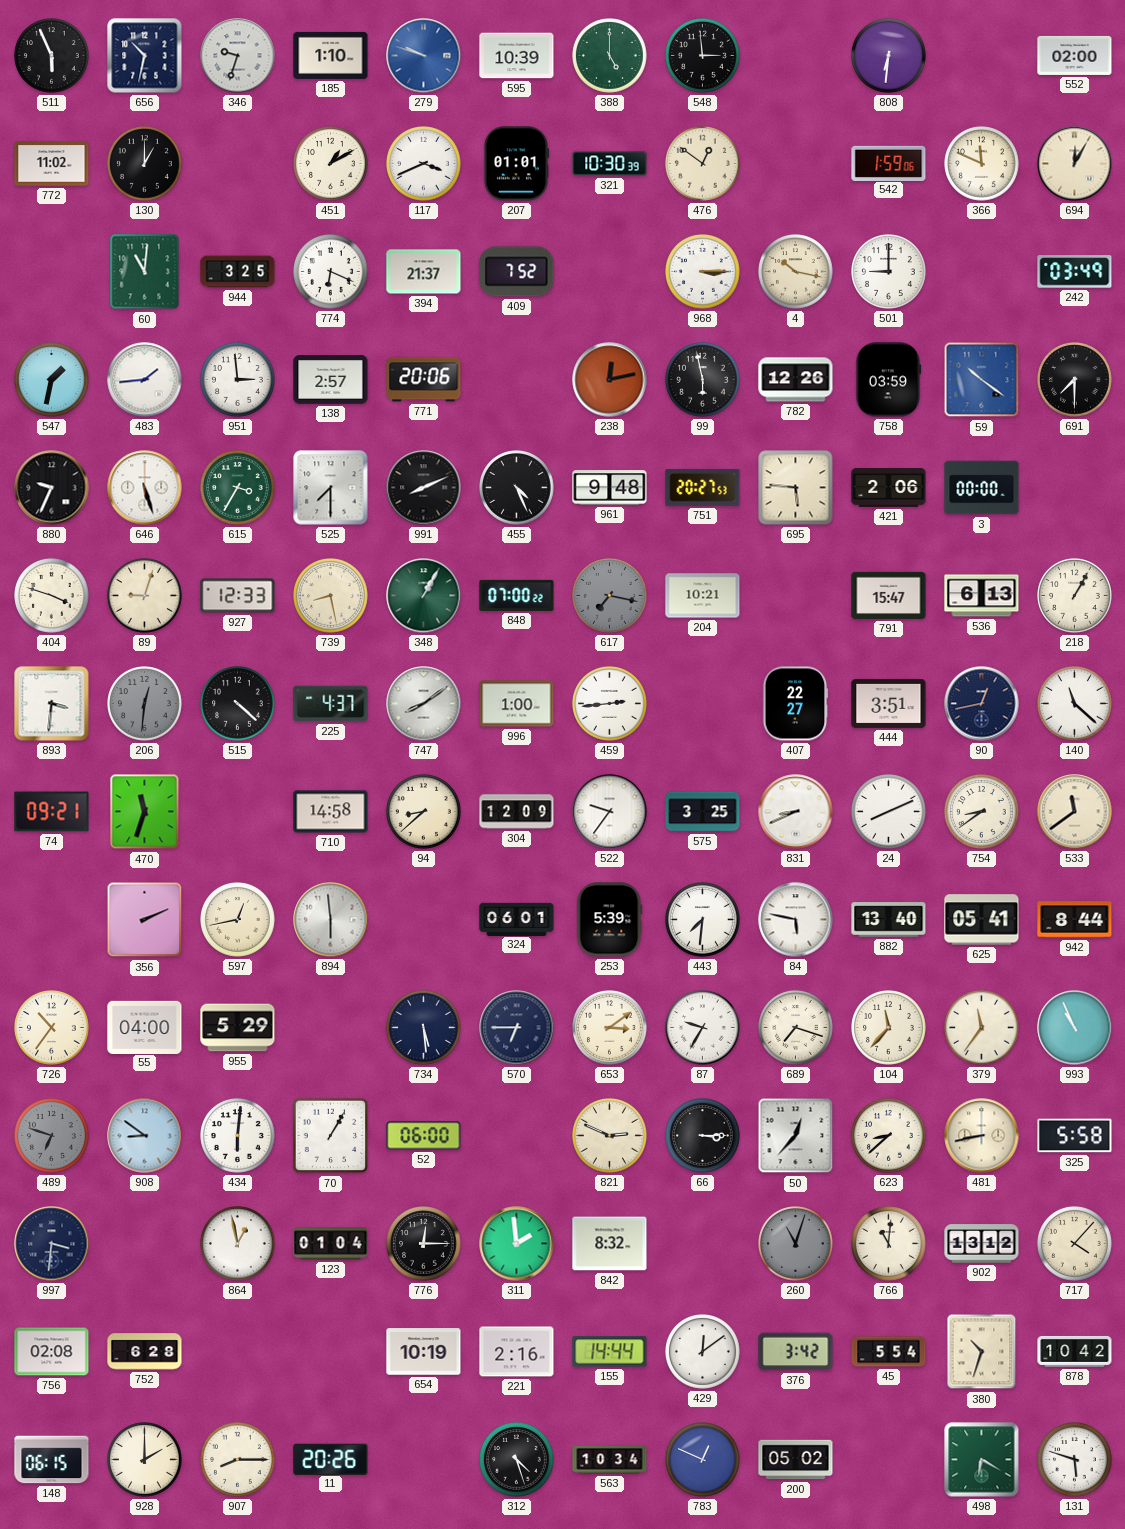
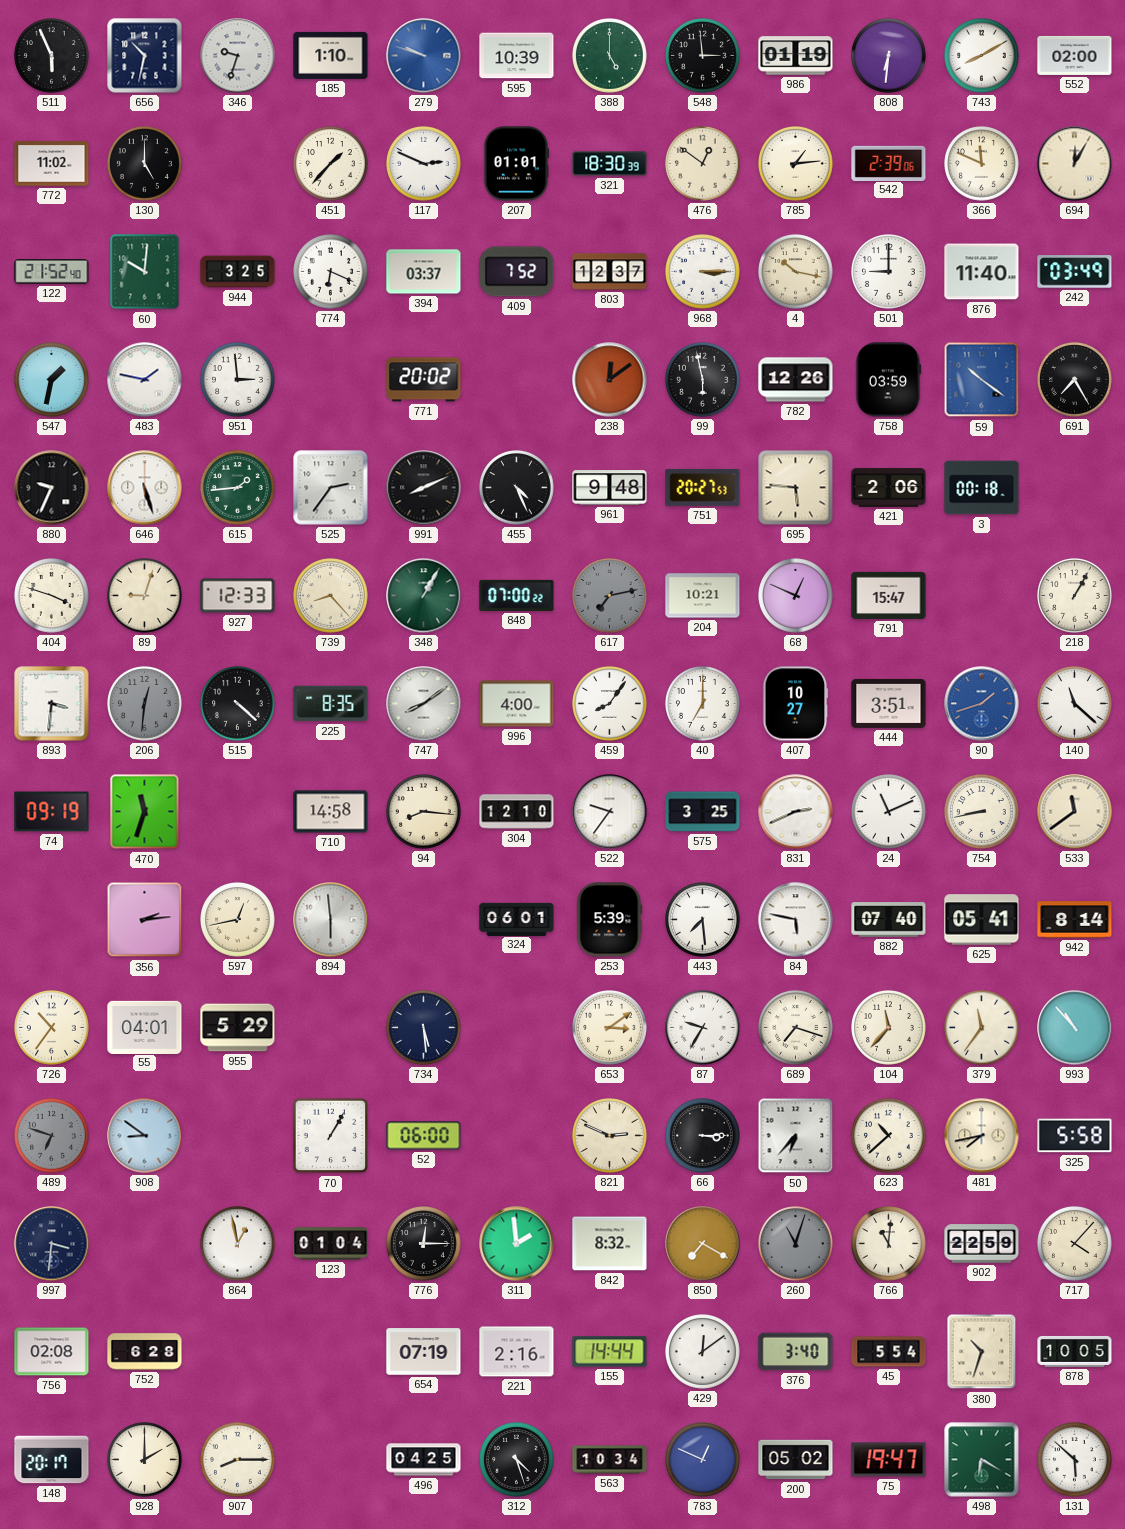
986: none -> 01:19
743: none -> 8:10
130: 1:00 -> 5:00
451: 1:10 -> 1:37
117: 3:41 -> 2:49
321: 10:30 -> 18:30
785: none -> 1:14
542: 1:59 -> 2:39
122: none -> 21:52
60: 11:01 -> 10:01
394: 21:37 -> 03:37
803: none -> 12:37
876: none -> 11:40
483: 1:44 -> 1:47
138: 2:57 -> none
771: 20:06 -> 20:02
238: 12:13 -> 12:09
691: 7:30 -> 7:25
615: 3:35 -> 1:44
525: 7:30 -> 2:36
3: 00:00 -> 00:18
739: 8:28 -> 8:23
617: 7:17 -> 7:13
68: none -> 12:49
536: 6:13 -> none
225: 4:37 -> 8:35
996: 1:00 -> 4:00
459: 2:44 -> 8:06
40: none -> 7:00
407: 22:27 -> 10:27
90: 12:43 -> 1:42
90 dial: navy -> blue
74: 09:21 -> 09:19
94: 8:38 -> 8:16
304: 12:09 -> 12:10
831: 8:41 -> 2:41
24: 8:11 -> 11:11
754: 8:39 -> 8:43
356: 2:11 -> 2:14
443: 7:31 -> 7:29
882: 13:40 -> 07:40
942: 8:44 -> 8:14
55: 04:00 -> 04:01
570: 6:45 -> none
993: 10:56 -> 10:53
434: 6:01 -> none
50: 12:37 -> 6:37
623: 8:38 -> 10:38
481: 8:43 -> 7:43
850: none -> 7:20
902: 13:12 -> 22:59
654: 10:19 -> 07:19
376: 3:42 -> 3:40
878: 10:42 -> 10:05
148: 06:15 -> 20:17
11: 20:26 -> none
496: none -> 04:25
75: none -> 19:47
131: 5:48 -> 5:52
